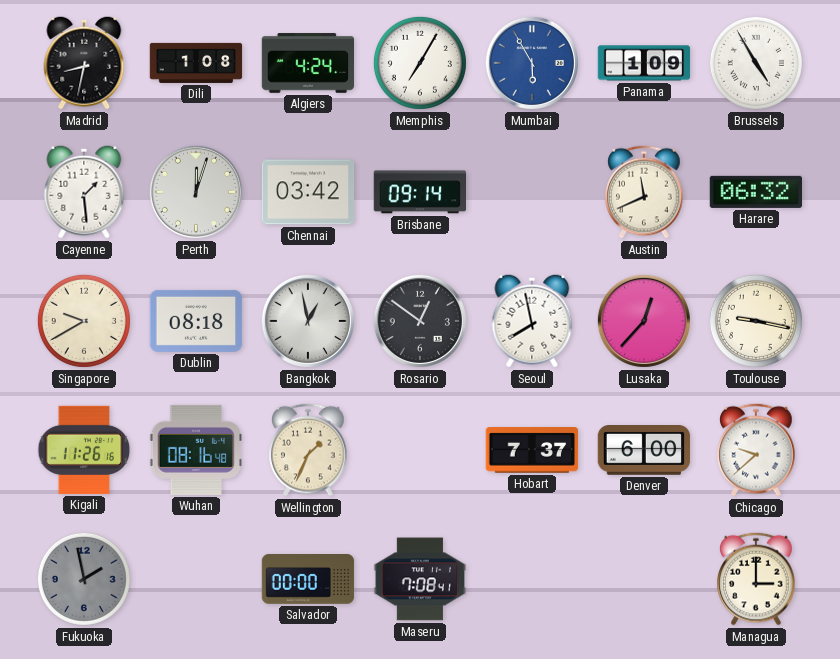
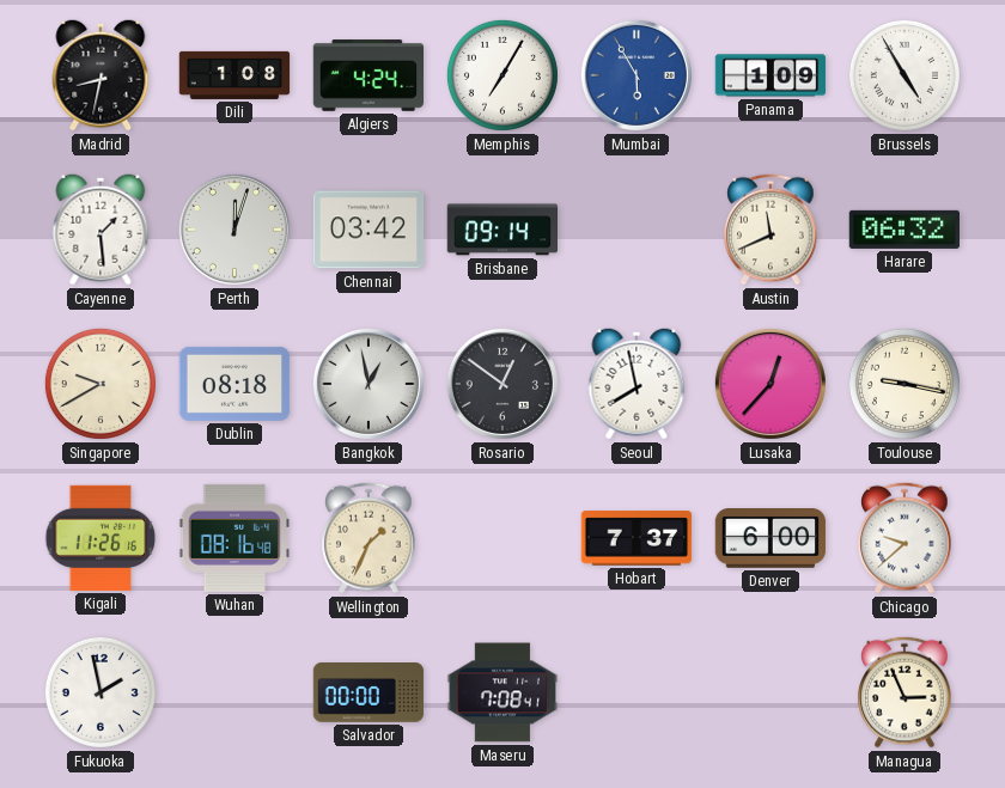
Fukuoka dial: grey -> white
Managua: 3:00 -> 2:56
